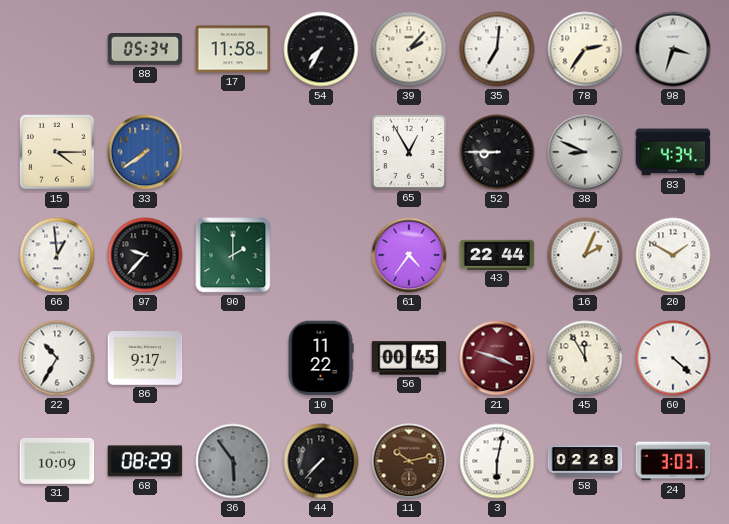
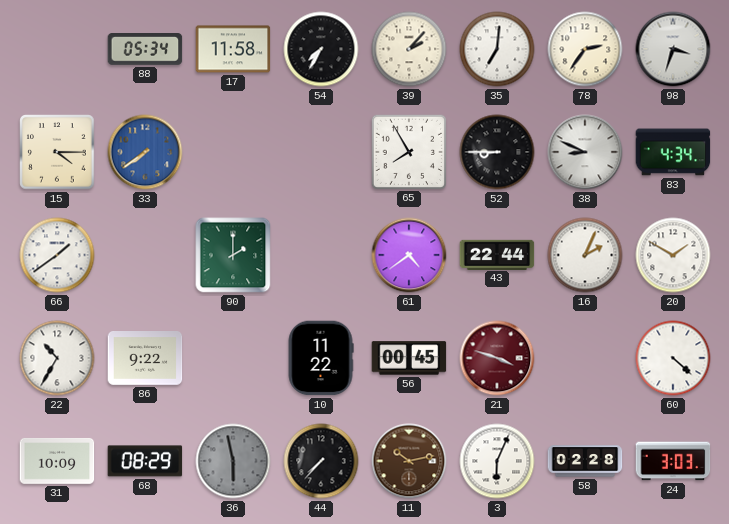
65: 12:55 -> 7:55
66: 12:59 -> 1:39
97: 9:37 -> none
61: 4:36 -> 4:39
86: 9:17 -> 9:22
45: 11:55 -> none
36: 5:54 -> 5:58
3: 6:02 -> 6:04
